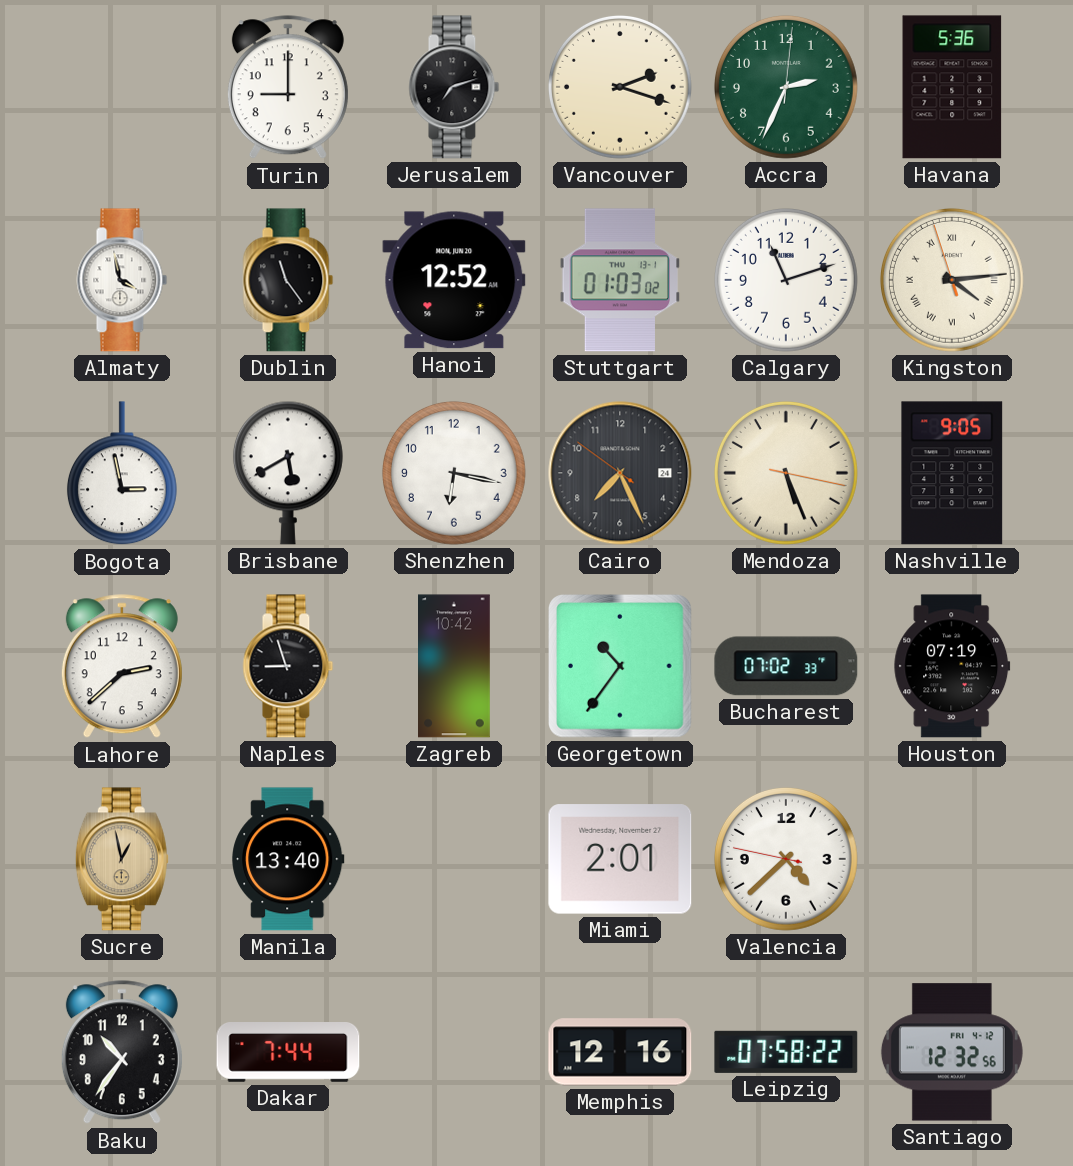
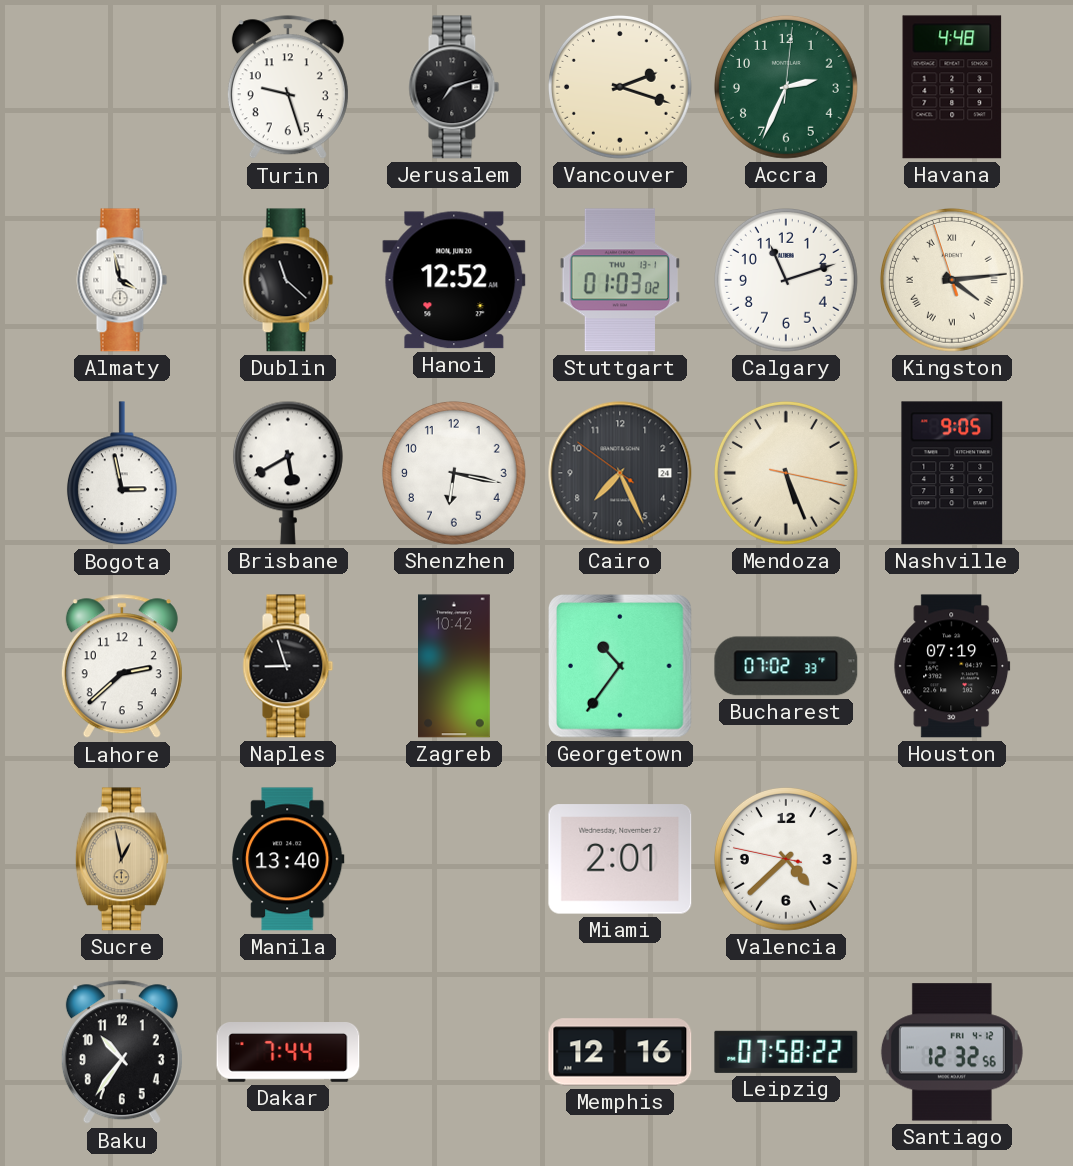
Turin: 9:00 -> 9:27
Havana: 5:36 -> 4:48
Dublin: 11:24 -> 11:22
